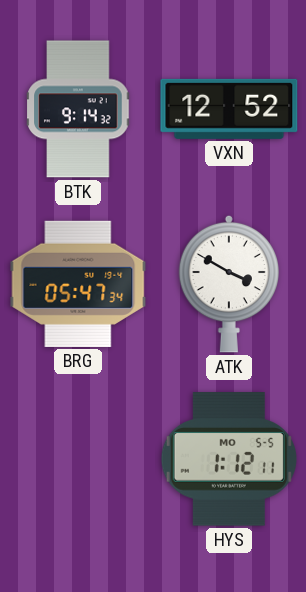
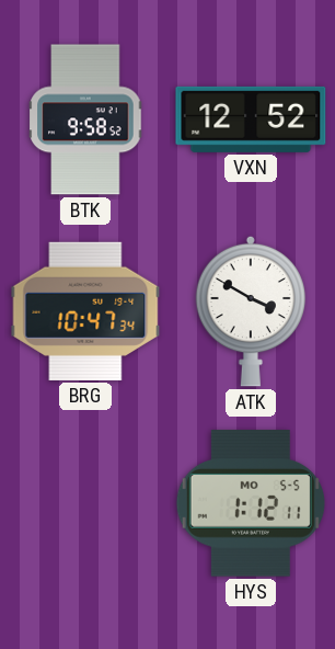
BTK: 9:14 -> 9:58
BRG: 05:47 -> 10:47
